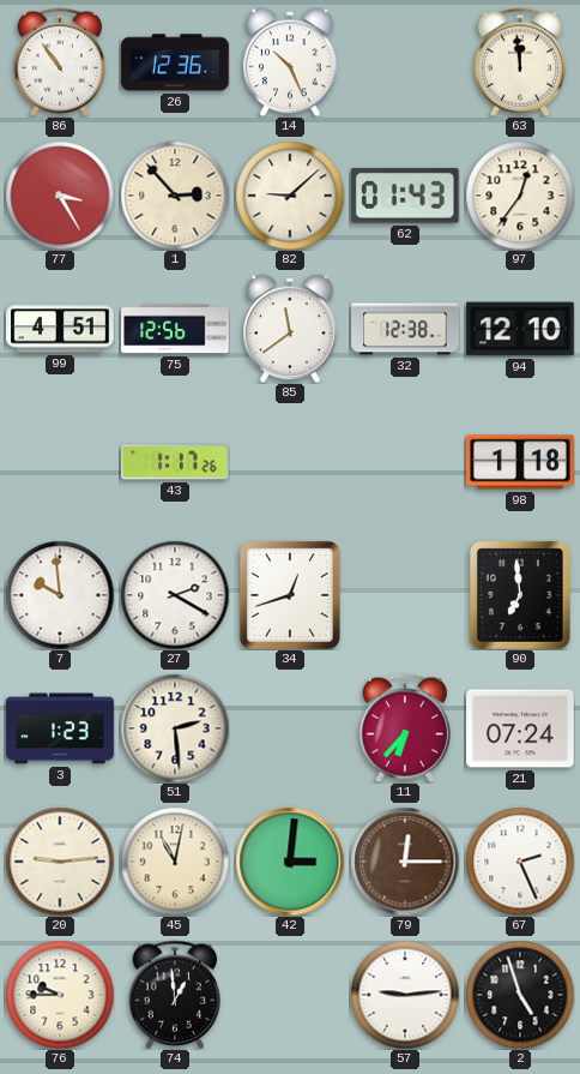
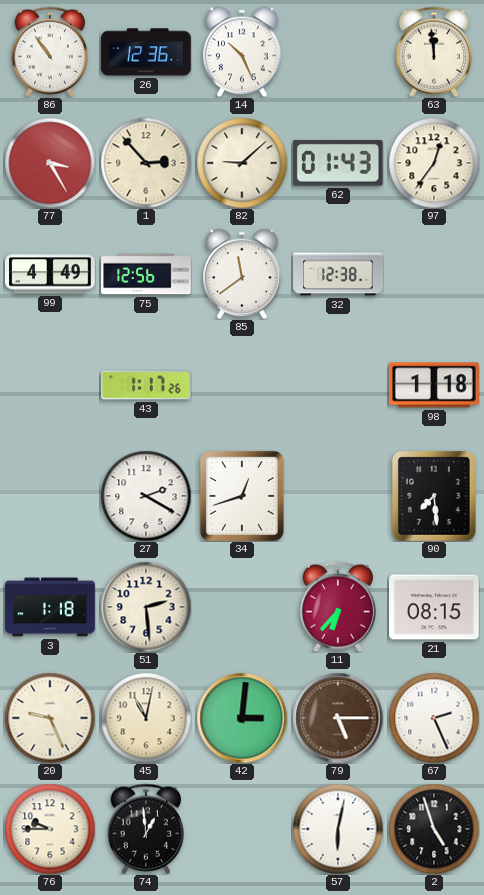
99: 4:51 -> 4:49
94: 12:10 -> none
7: 9:59 -> none
90: 6:59 -> 7:29
3: 1:23 -> 1:18
21: 07:24 -> 08:15
20: 9:14 -> 9:26
79: 12:15 -> 5:15
57: 9:14 -> 6:02
